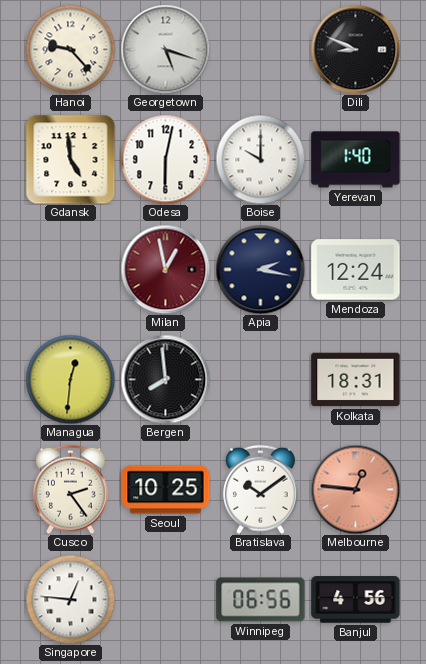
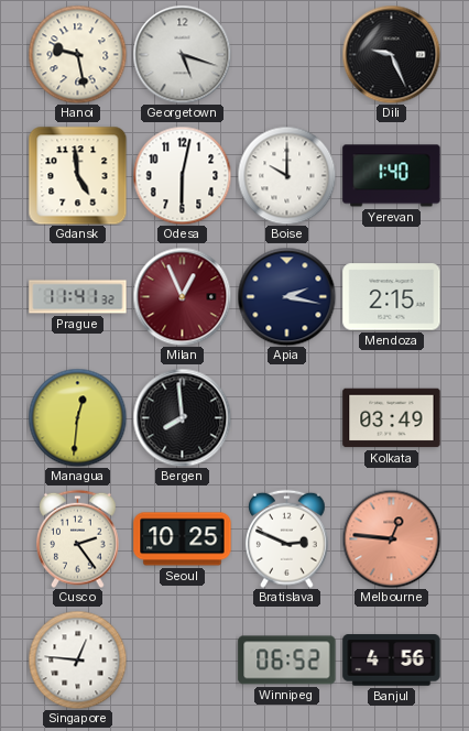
Hanoi: 9:23 -> 9:28
Dili: 8:49 -> 9:26
Prague: none -> 11:41
Milan: 12:58 -> 12:56
Mendoza: 12:24 -> 2:15
Kolkata: 18:31 -> 03:49
Bratislava: 10:09 -> 2:49
Winnipeg: 06:56 -> 06:52
